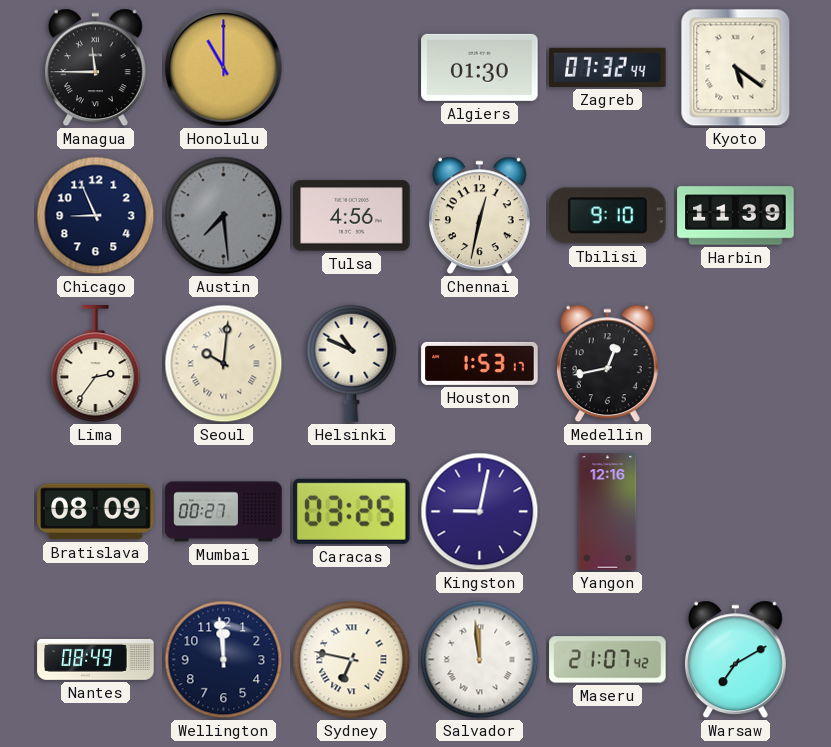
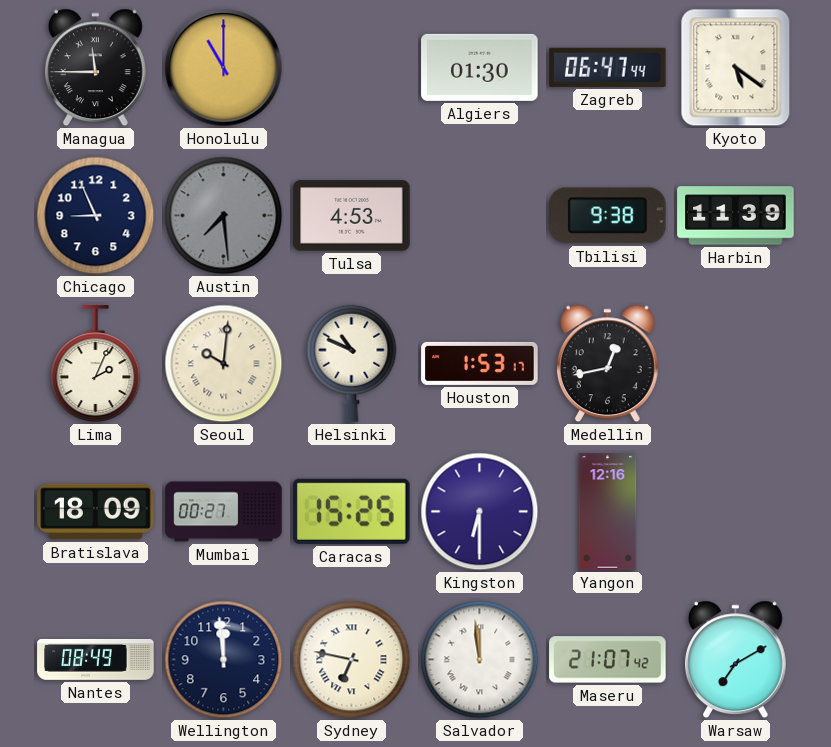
Zagreb: 07:32 -> 06:47
Tulsa: 4:56 -> 4:53
Chennai: 12:32 -> none
Tbilisi: 9:10 -> 9:38
Lima: 2:36 -> 2:04
Bratislava: 08:09 -> 18:09
Caracas: 03:25 -> 15:25
Kingston: 9:02 -> 6:30
